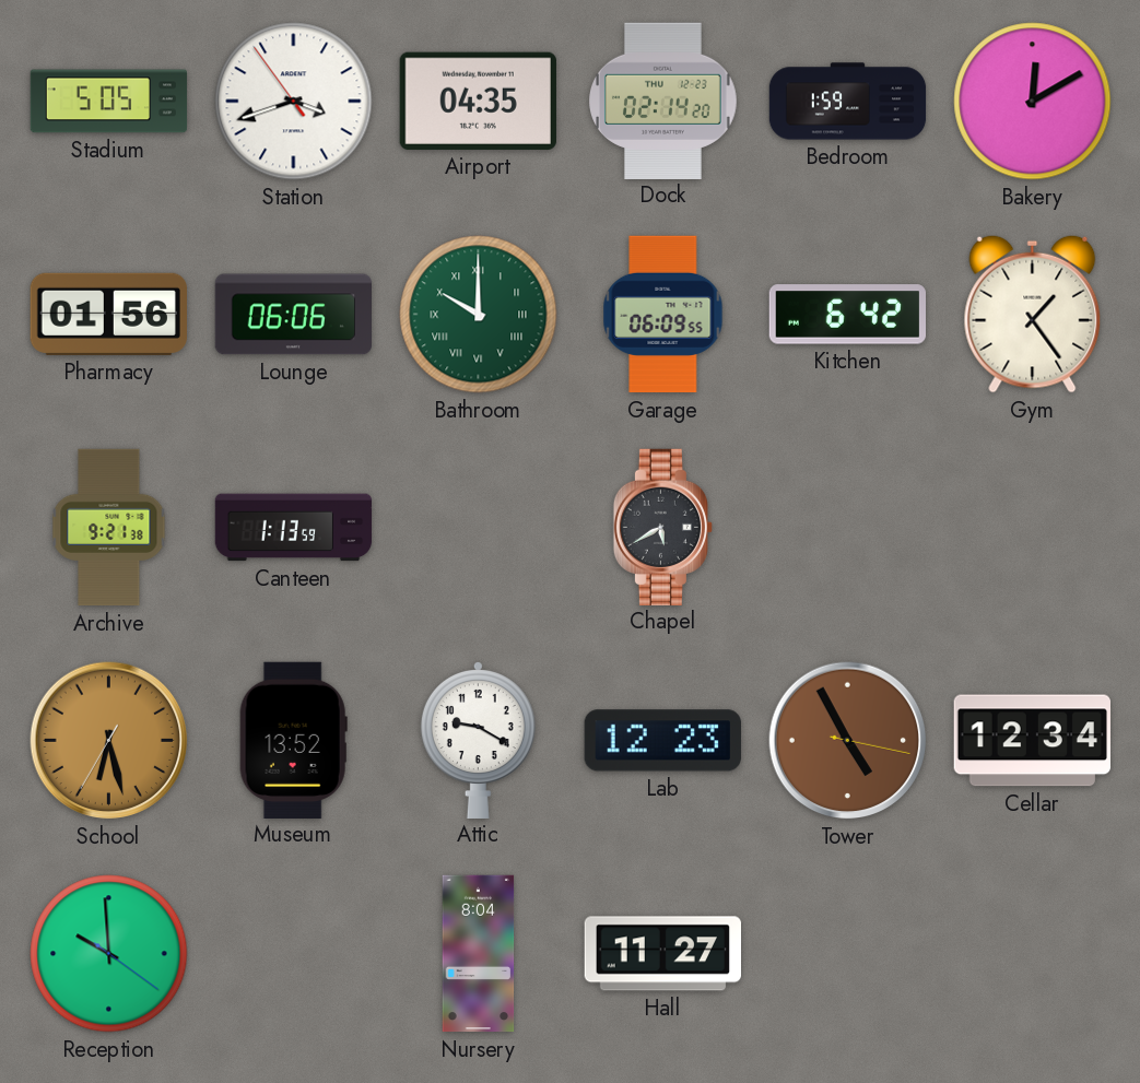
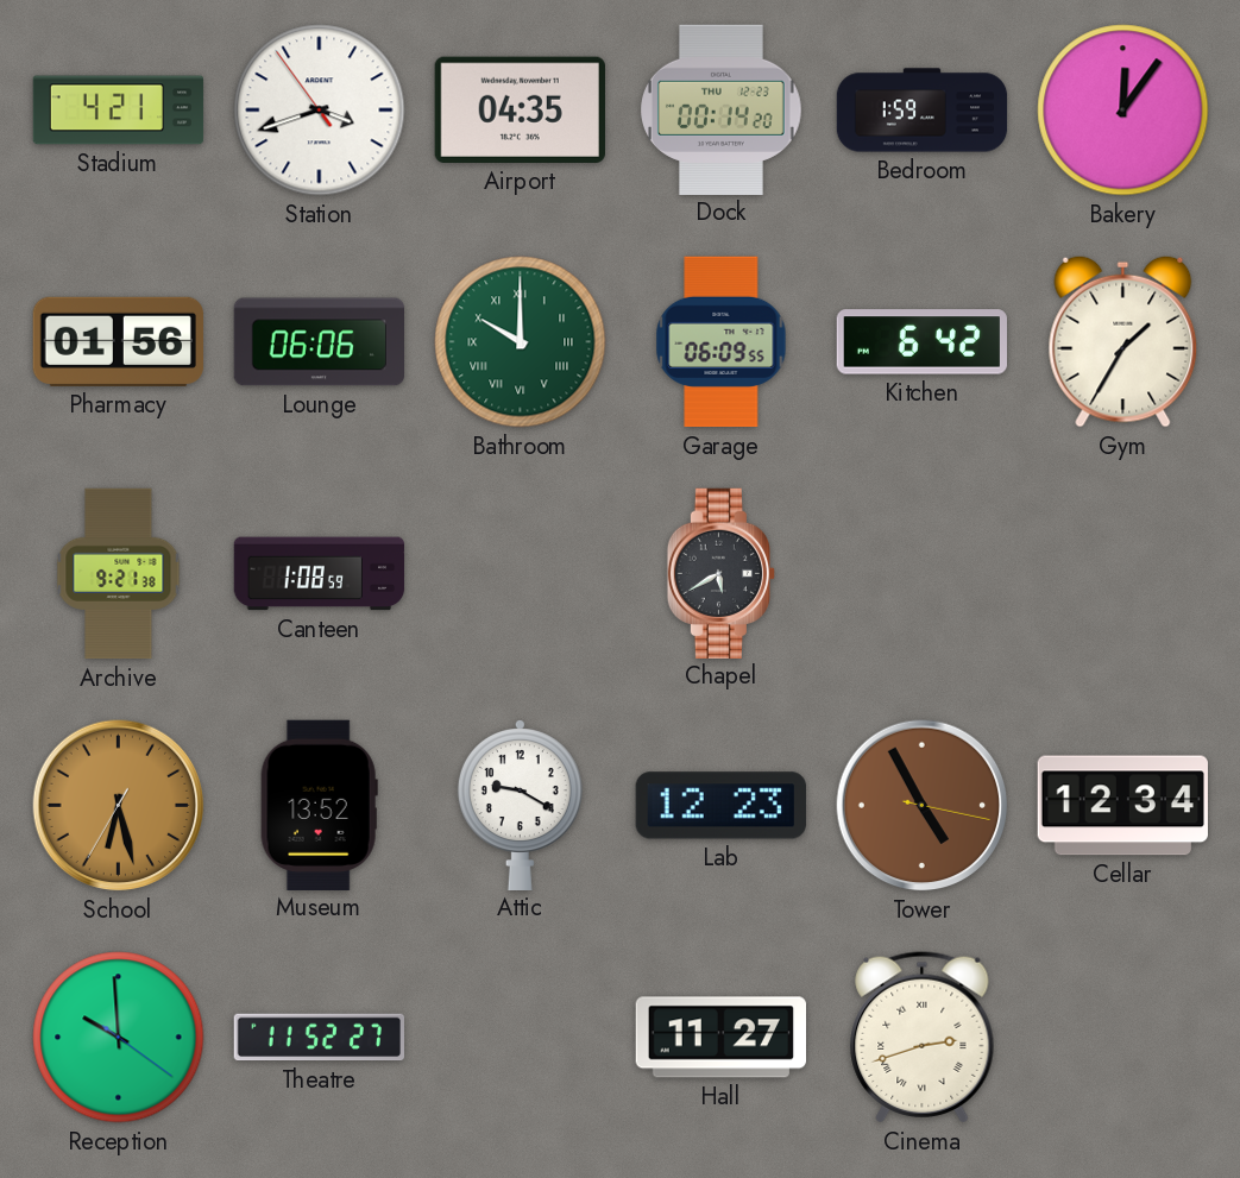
Stadium: 5:05 -> 4:21
Dock: 02:14 -> 00:14
Bakery: 12:10 -> 12:06
Gym: 1:24 -> 1:35
Canteen: 1:13 -> 1:08
Theatre: none -> 11:52
Nursery: 8:04 -> none
Cinema: none -> 2:42
